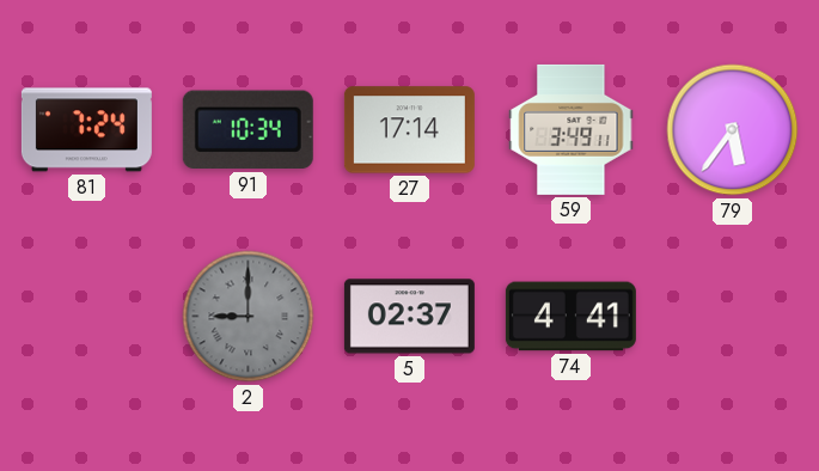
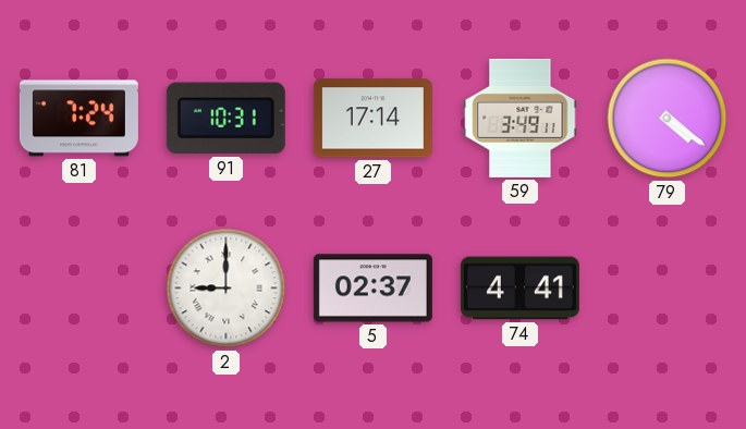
91: 10:34 -> 10:31
79: 5:36 -> 4:21
2 dial: grey -> white
